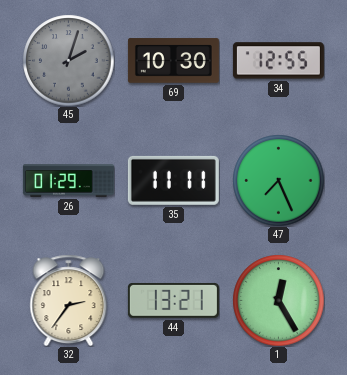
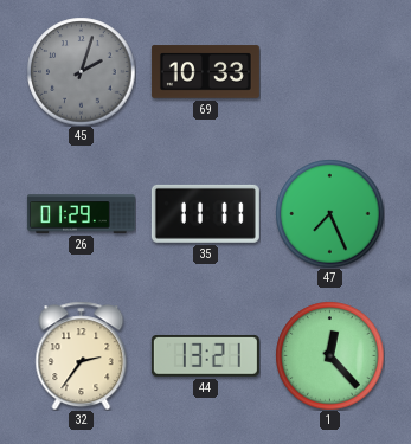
69: 10:30 -> 10:33
34: 12:55 -> none
1: 12:25 -> 12:23
